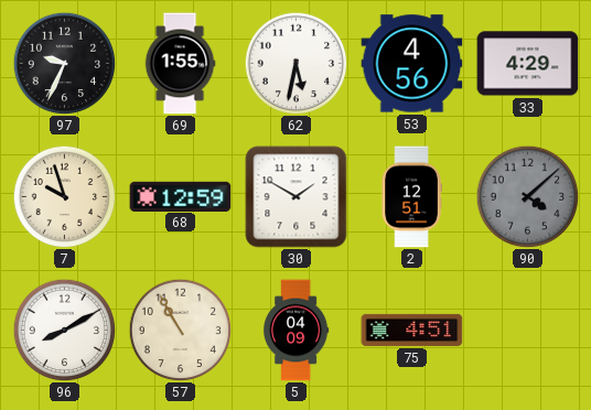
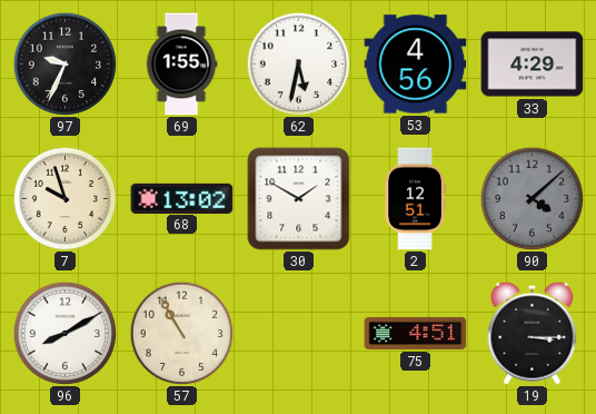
68: 12:59 -> 13:02
5: 04:09 -> none
19: none -> 3:15
